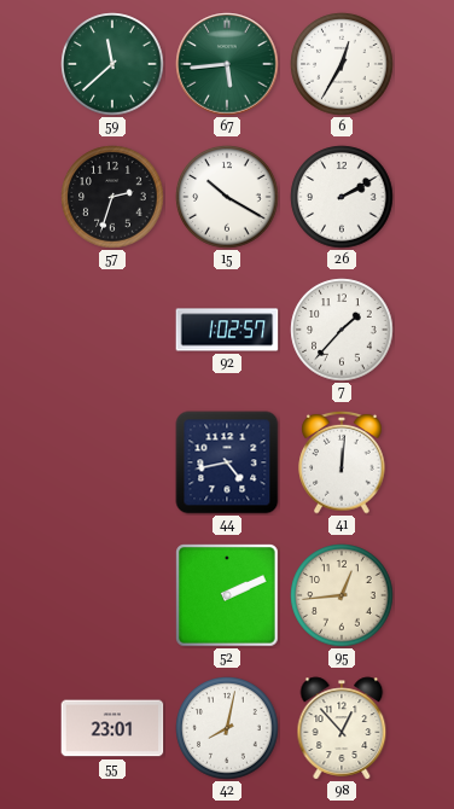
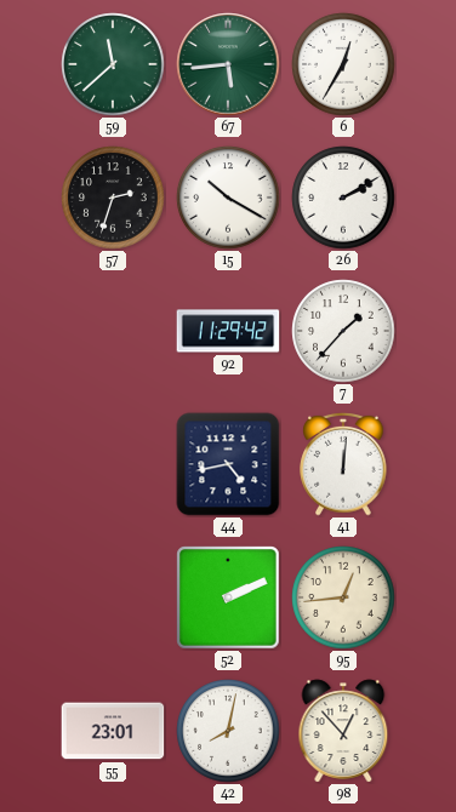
92: 1:02 -> 11:29
